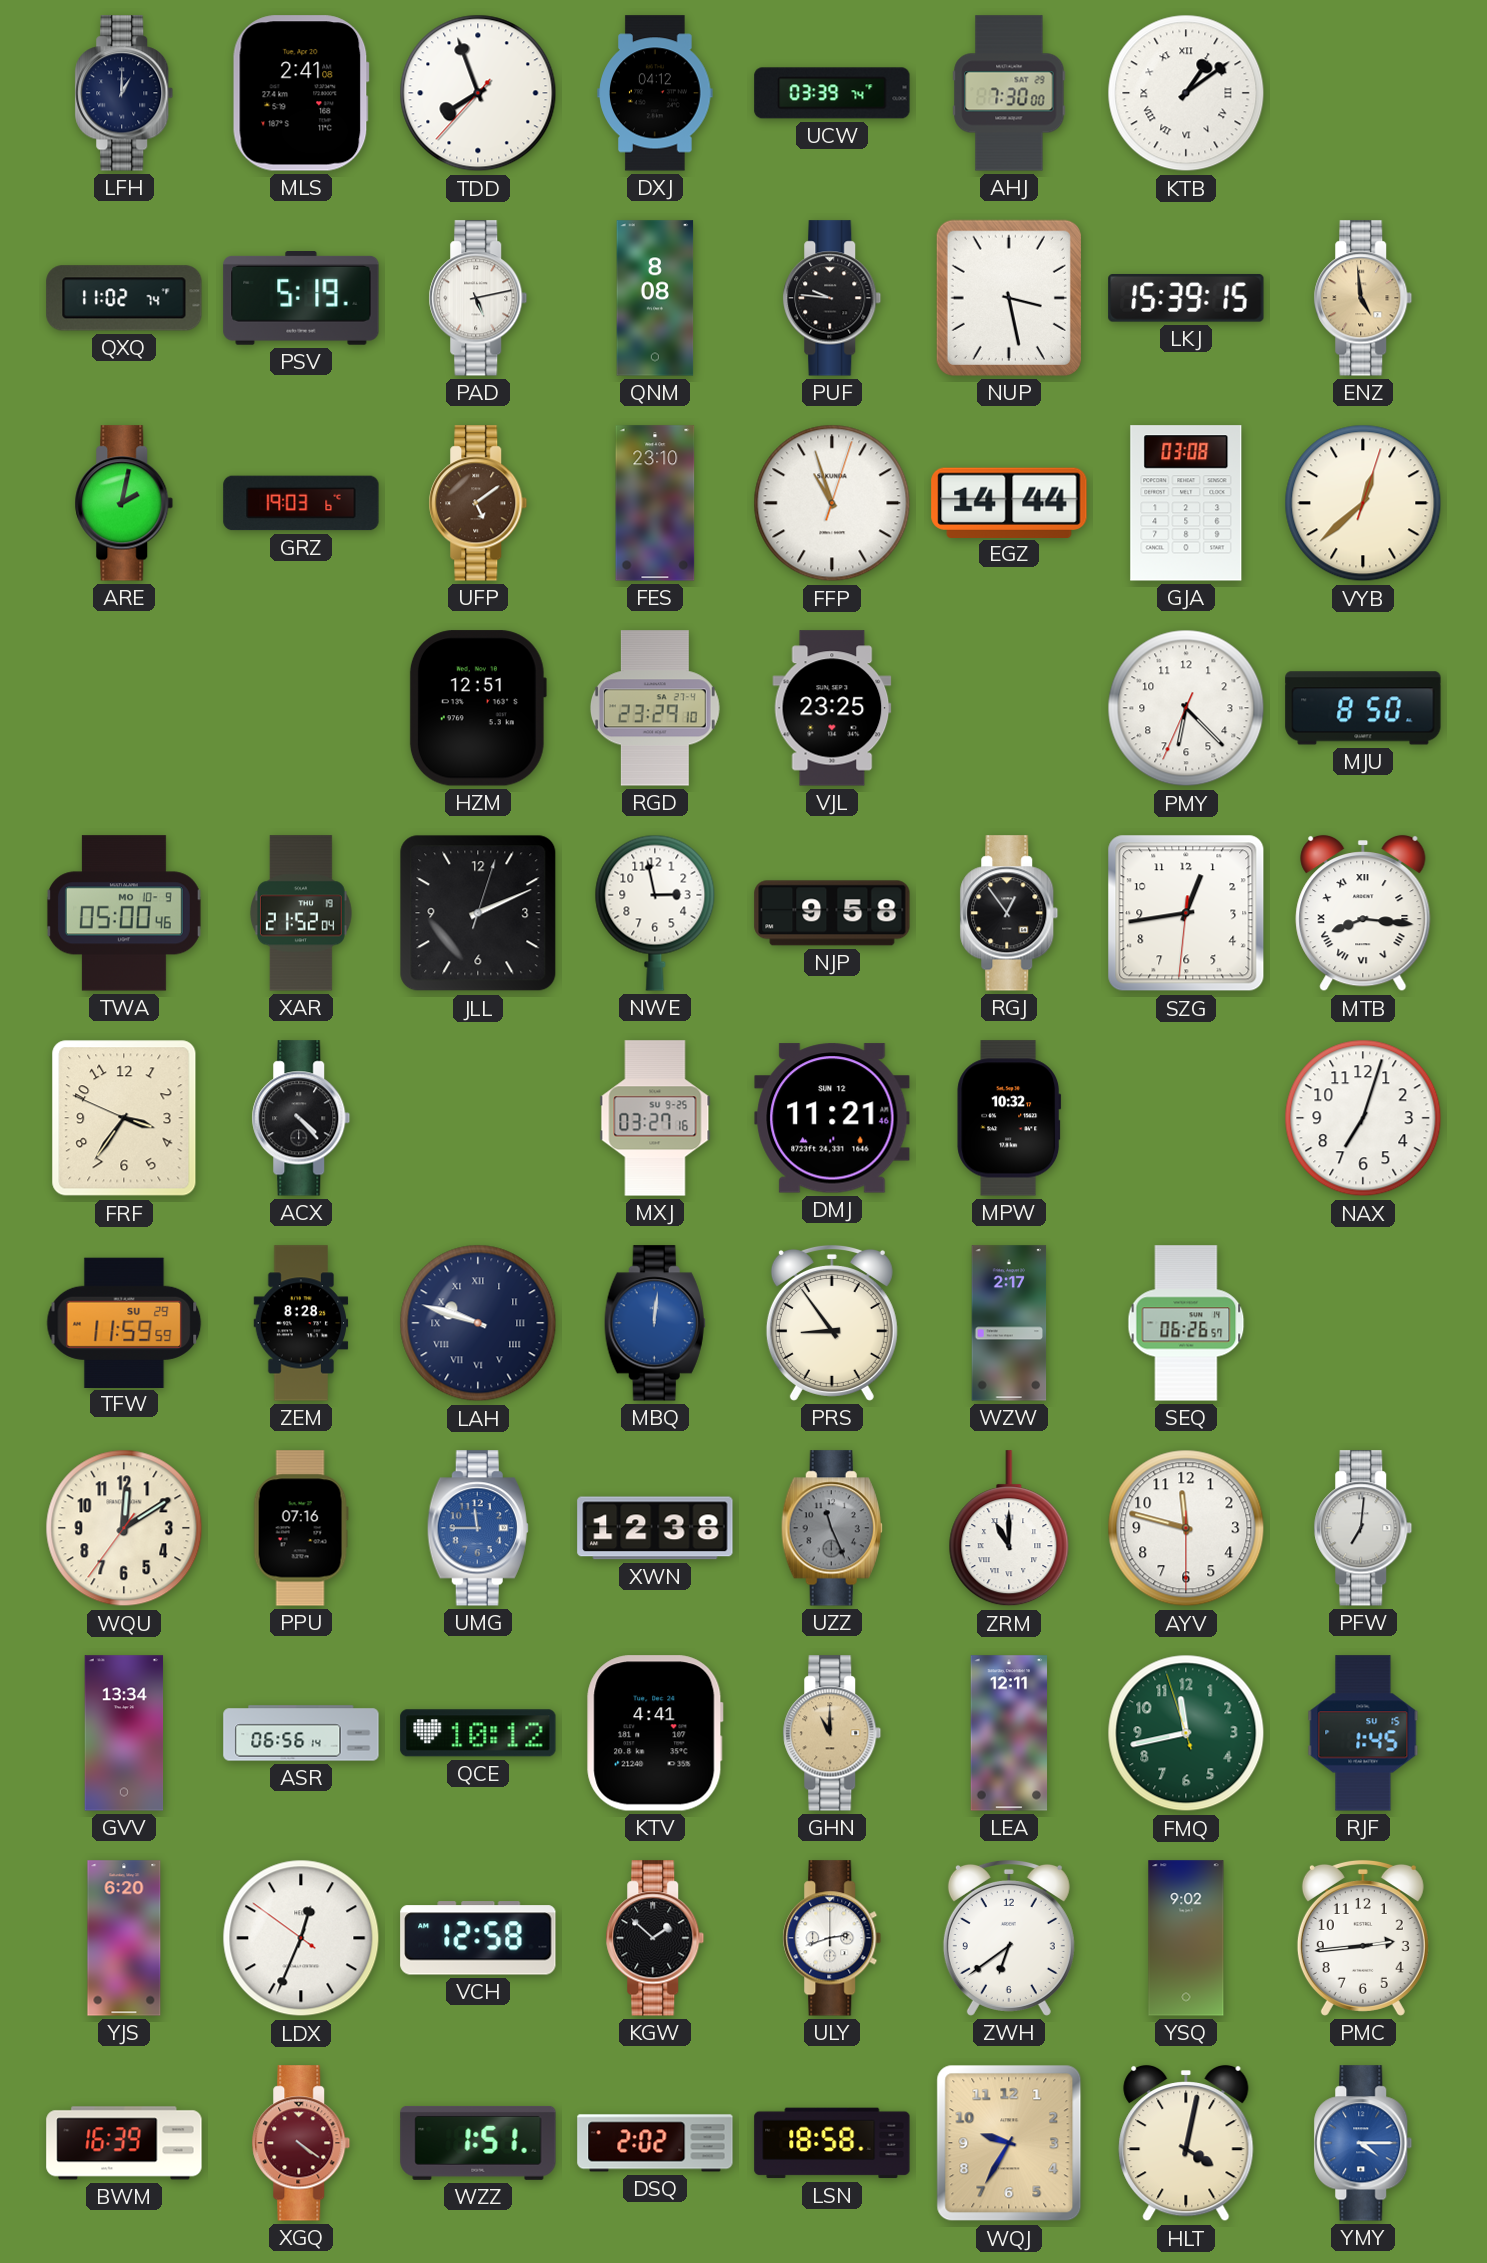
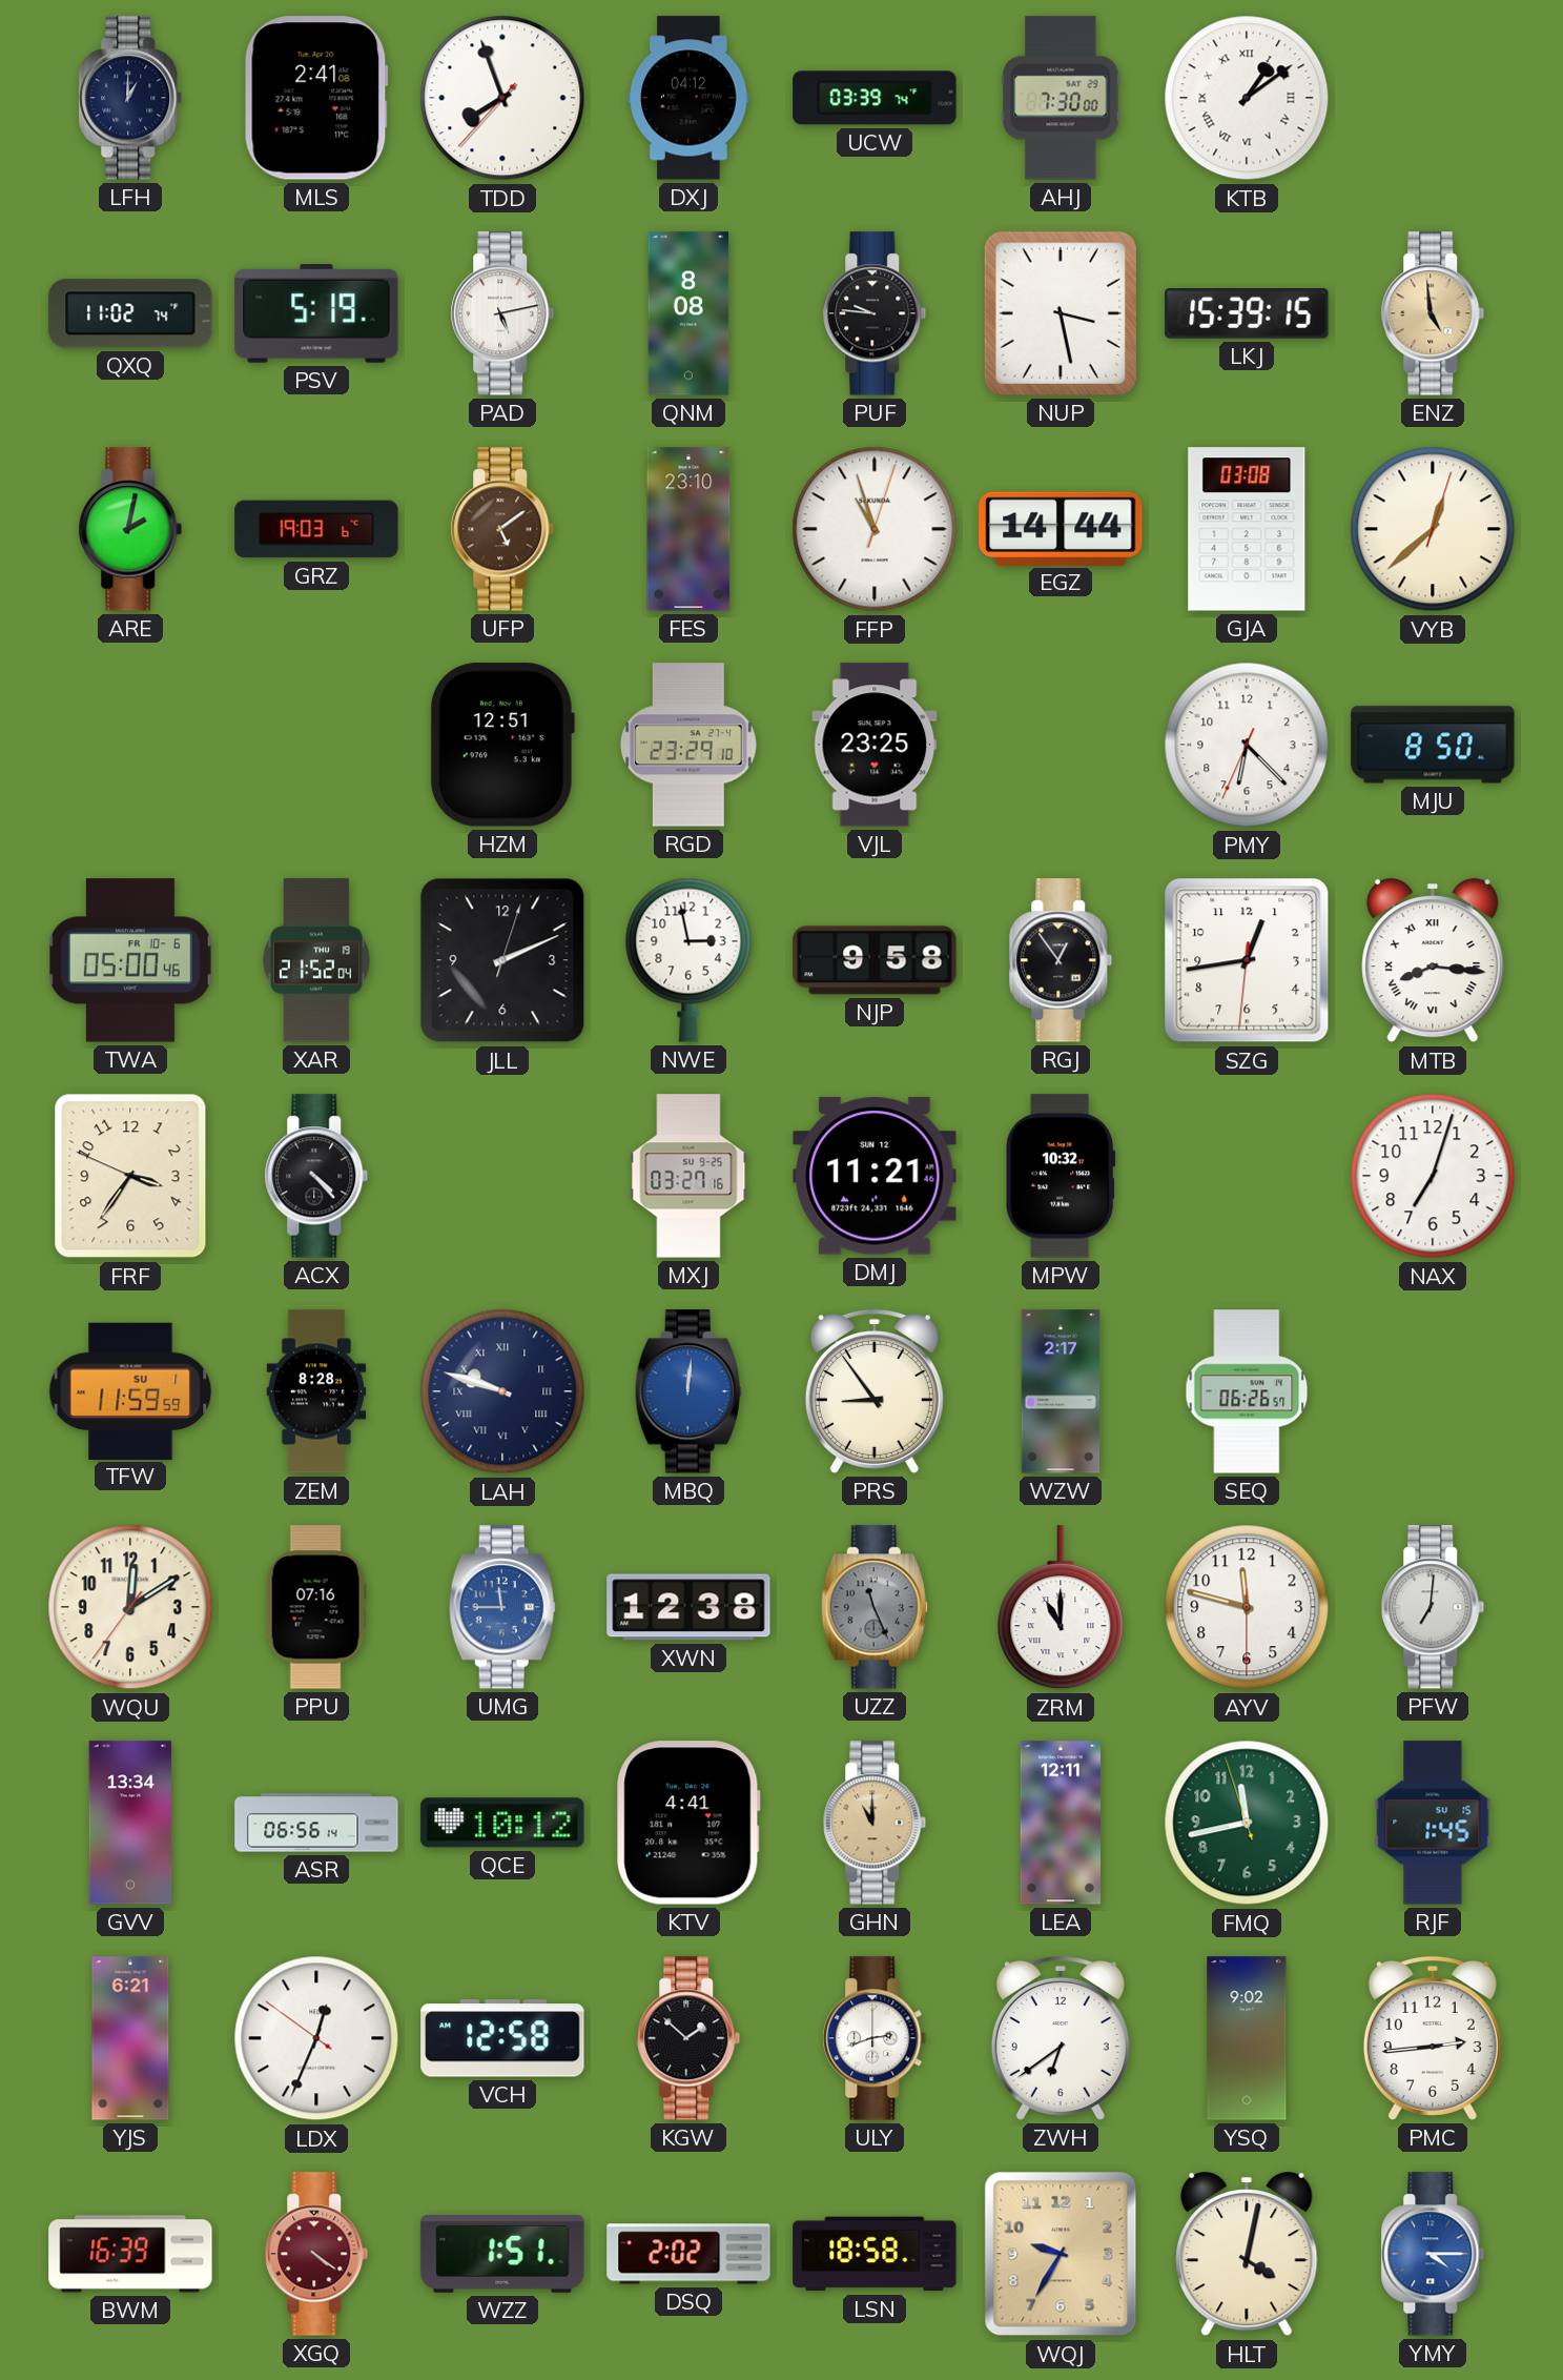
TWA date: MO 10-9 -> FR 10-6
TFW date: SU 29 -> SU 1
YJS: 6:20 -> 6:21
